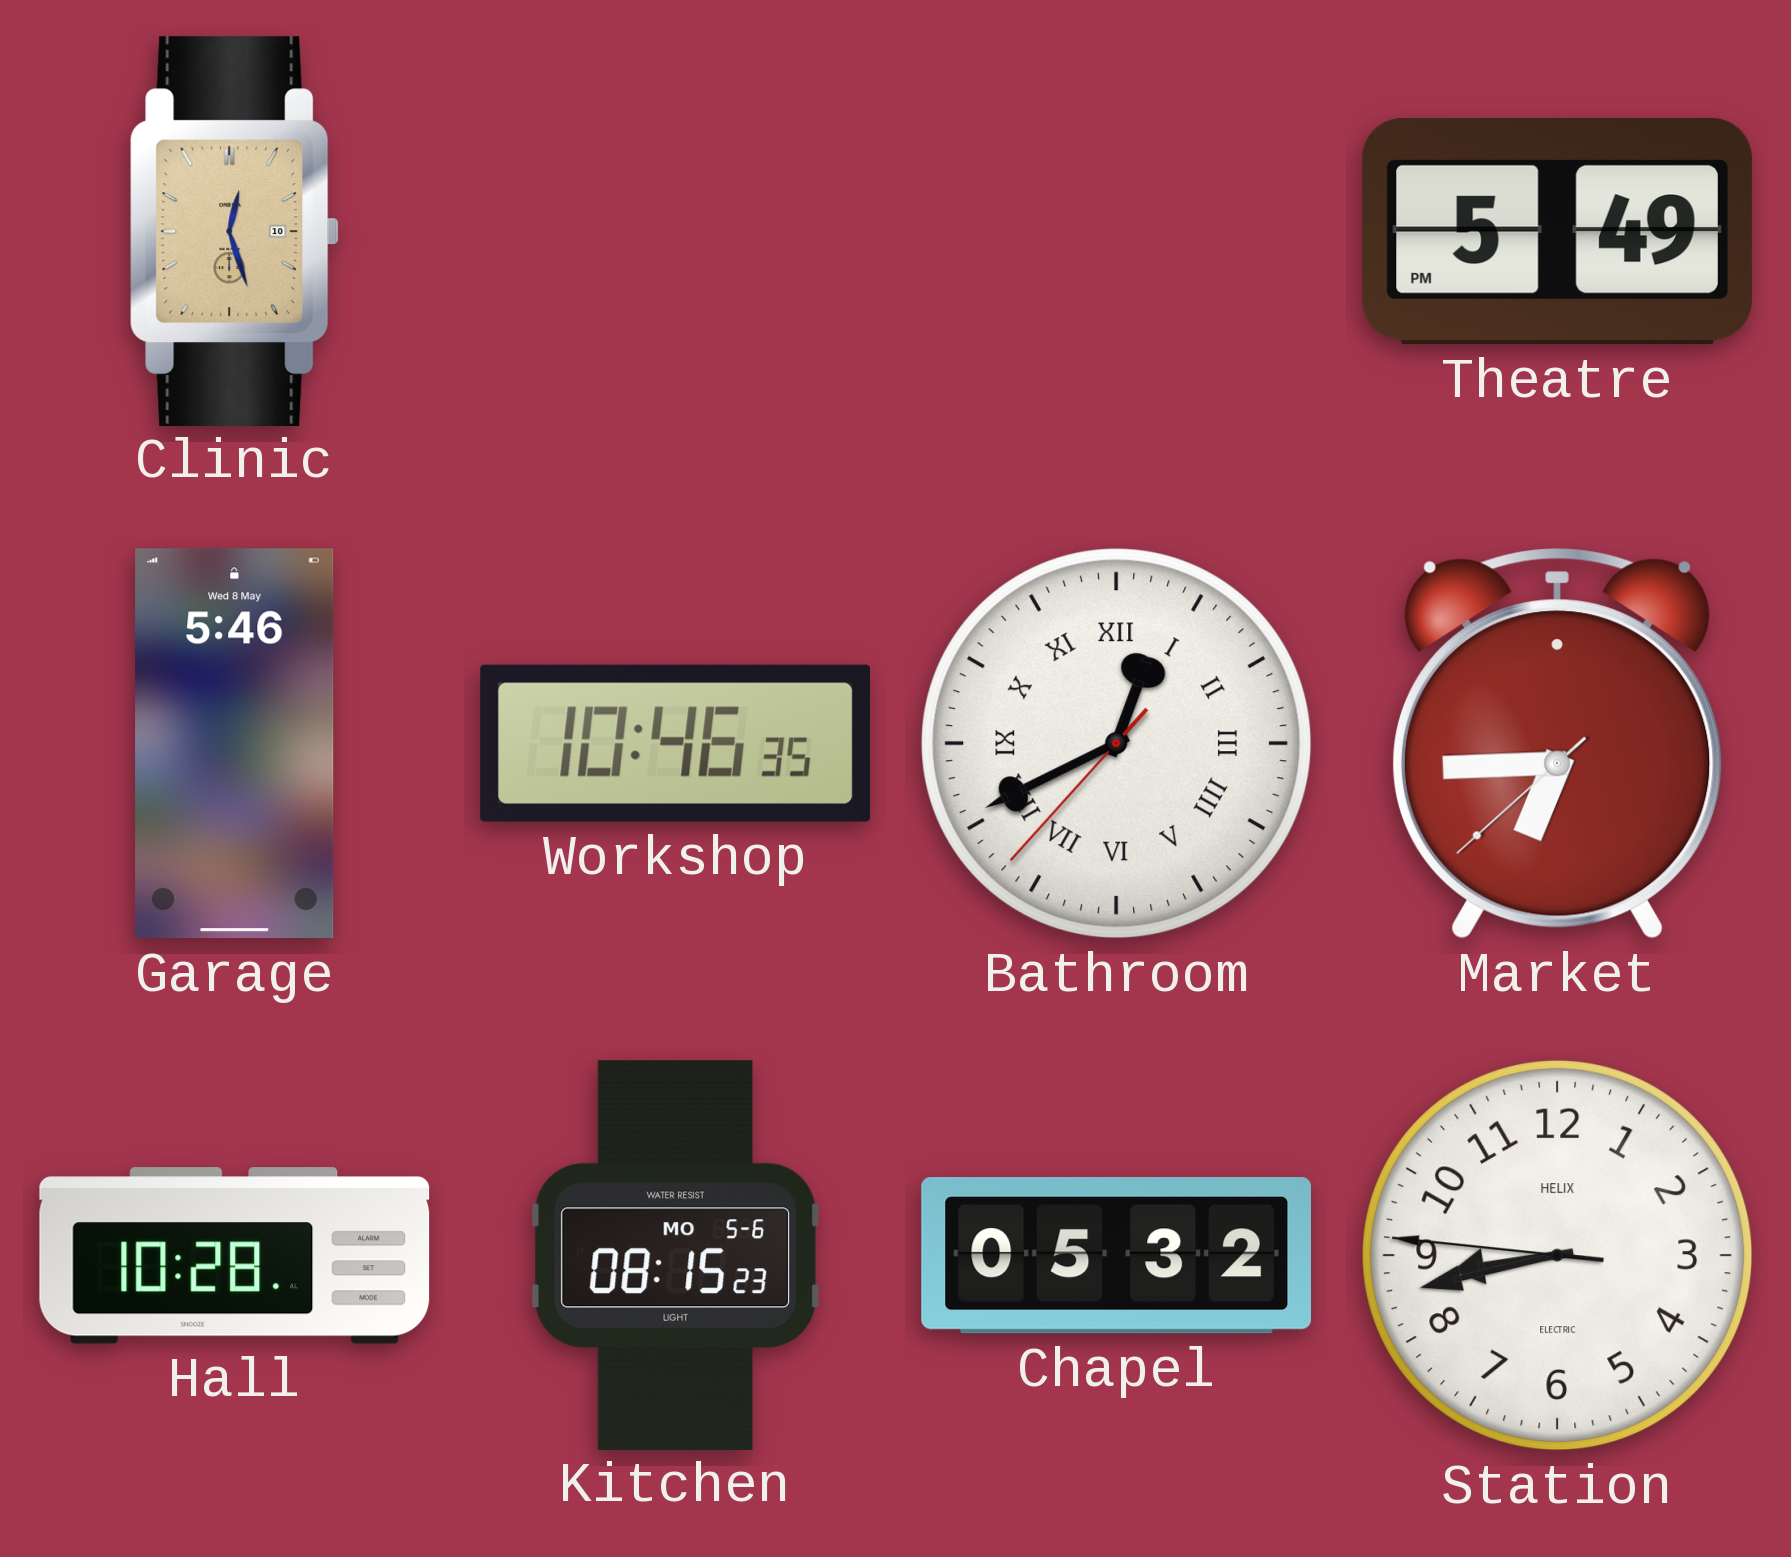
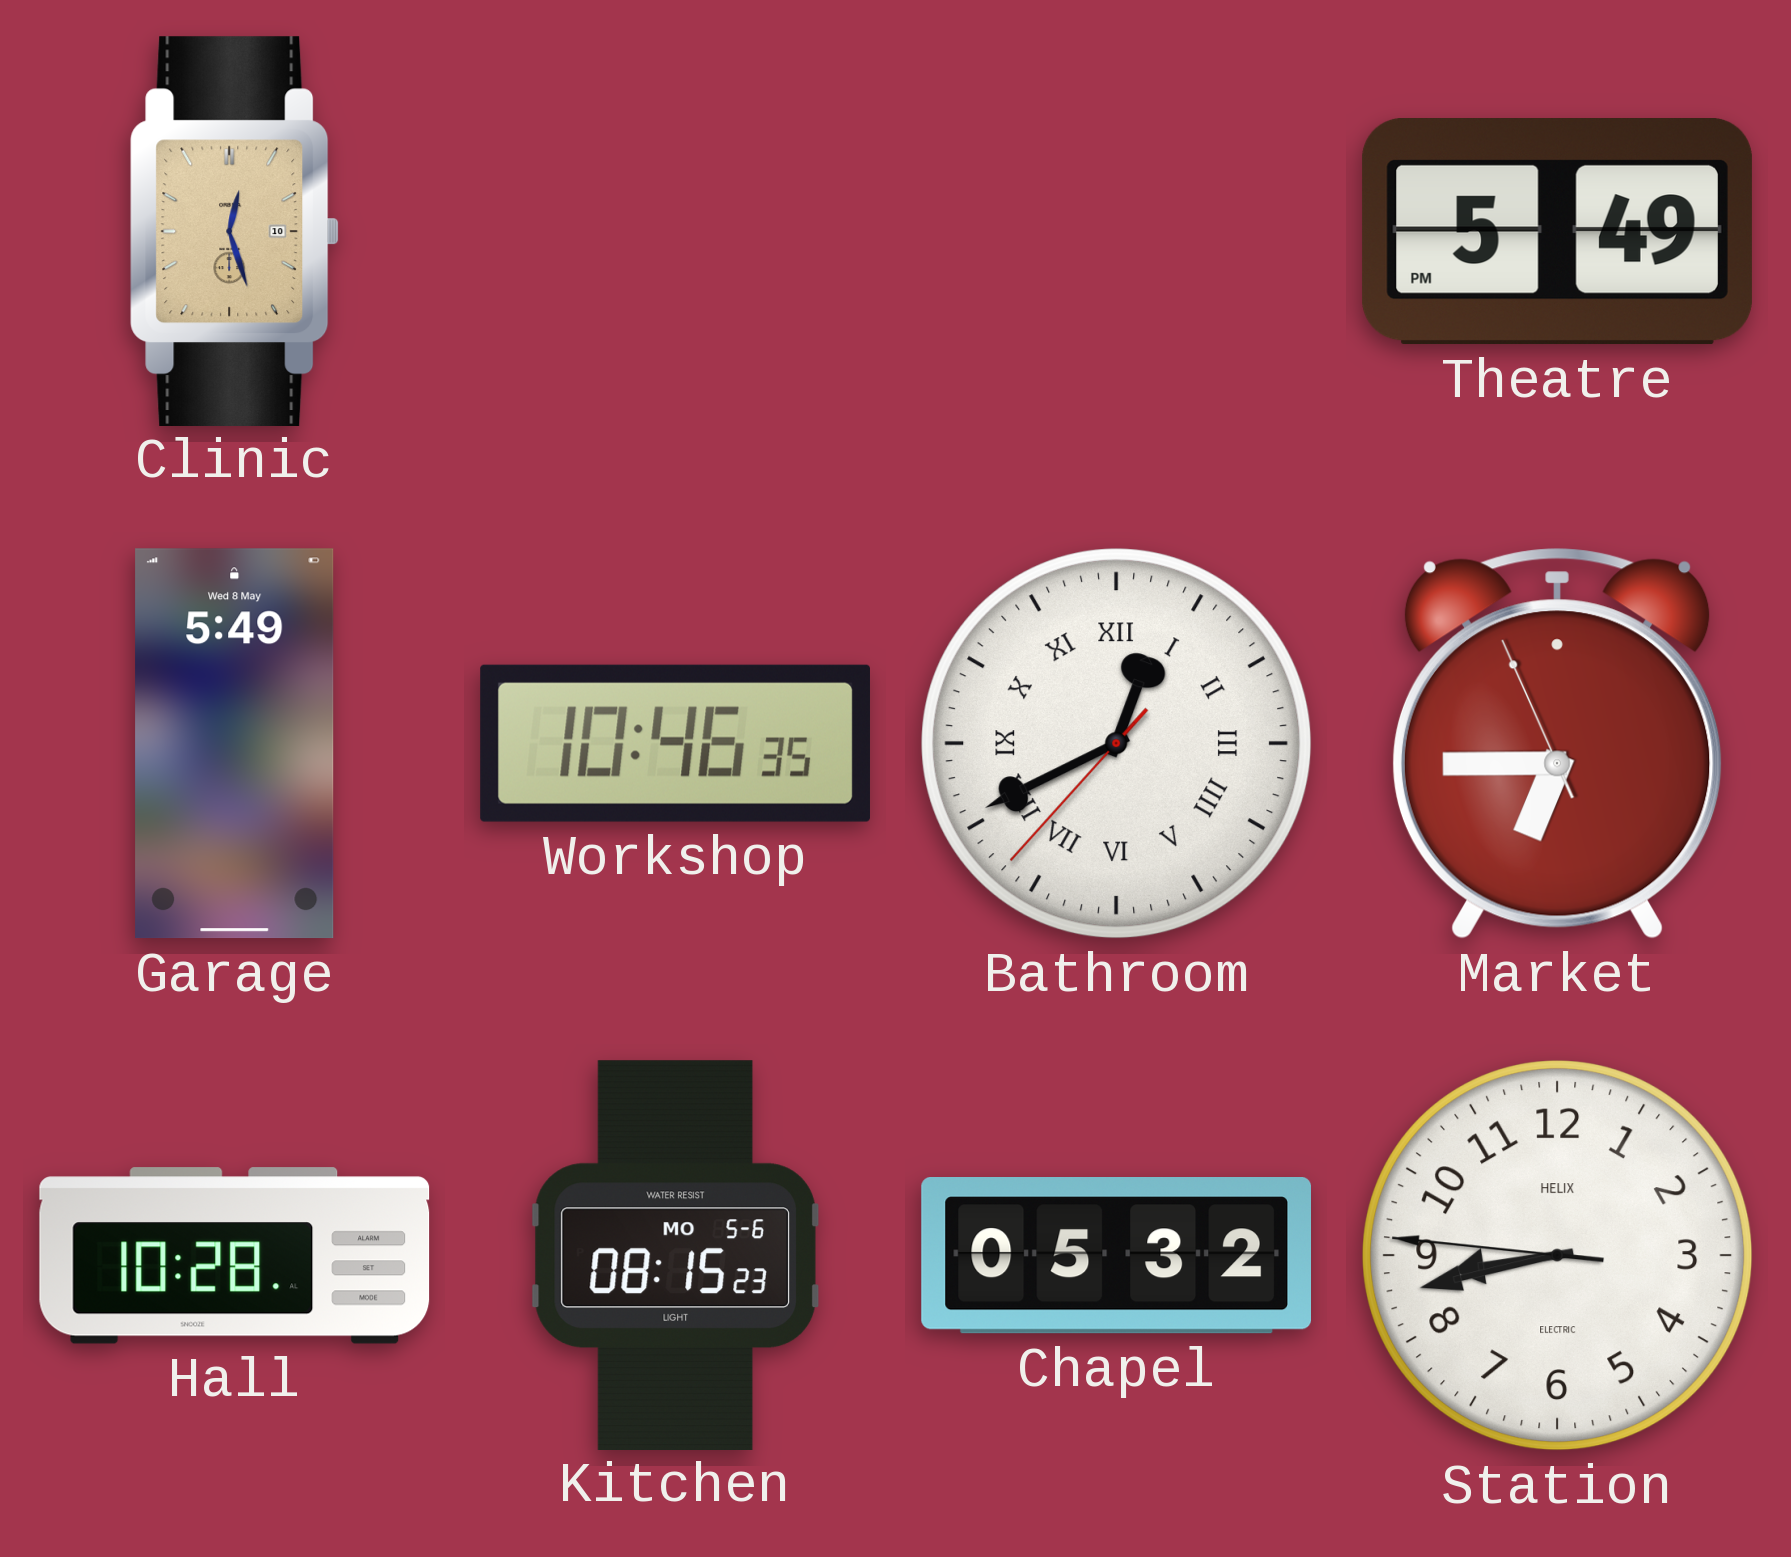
Garage: 5:46 -> 5:49
Market: 6:44:38 -> 6:44:56
